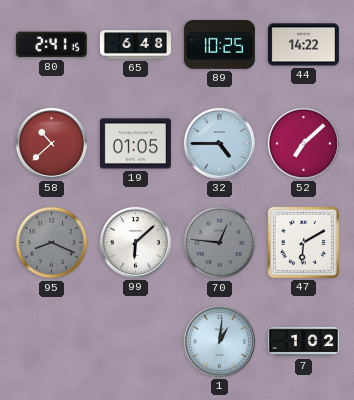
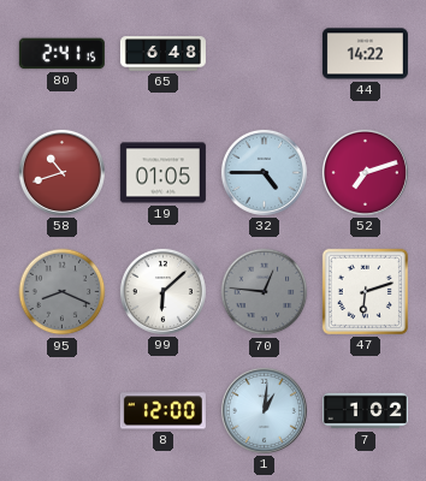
89: 10:25 -> none
58: 10:38 -> 10:42
52: 7:08 -> 7:12
47: 6:10 -> 6:12
8: none -> 12:00
